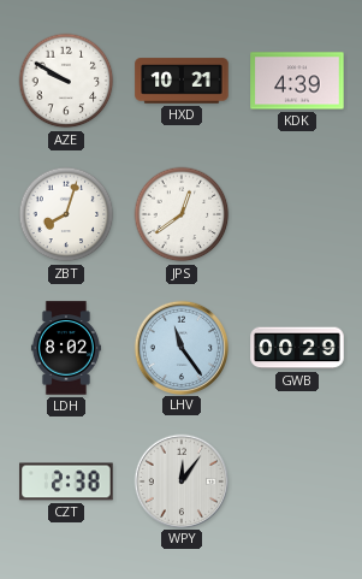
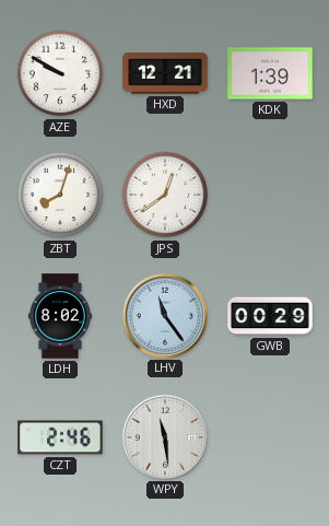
HXD: 10:21 -> 12:21
KDK: 4:39 -> 1:39
CZT: 2:38 -> 2:46
WPY: 12:06 -> 11:29
